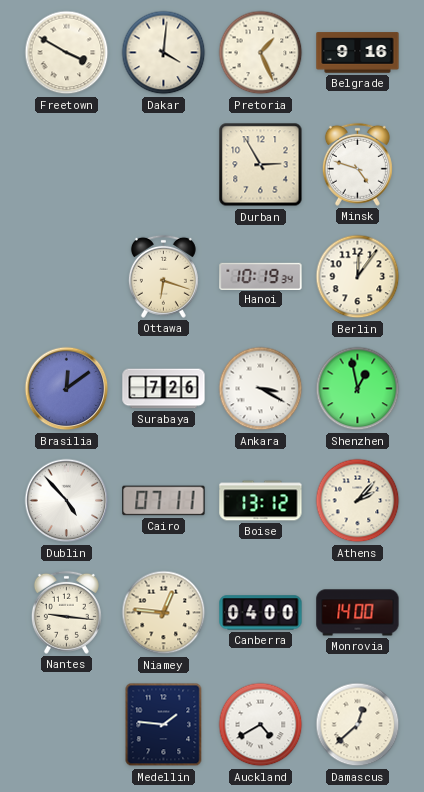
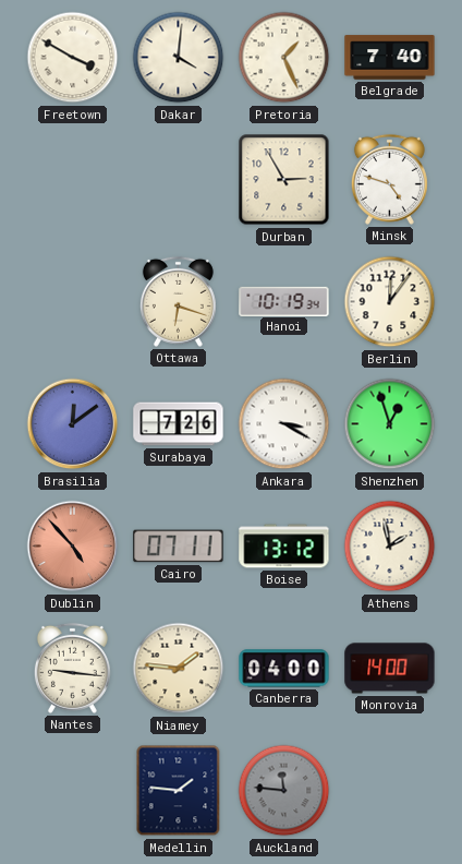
Belgrade: 9:16 -> 7:40
Shenzhen: 12:58 -> 12:57
Dublin dial: white -> salmon
Athens: 2:07 -> 1:58
Niamey: 12:46 -> 1:46
Auckland: 4:40 -> 11:46
Auckland dial: white -> grey
Damascus: 12:38 -> none
